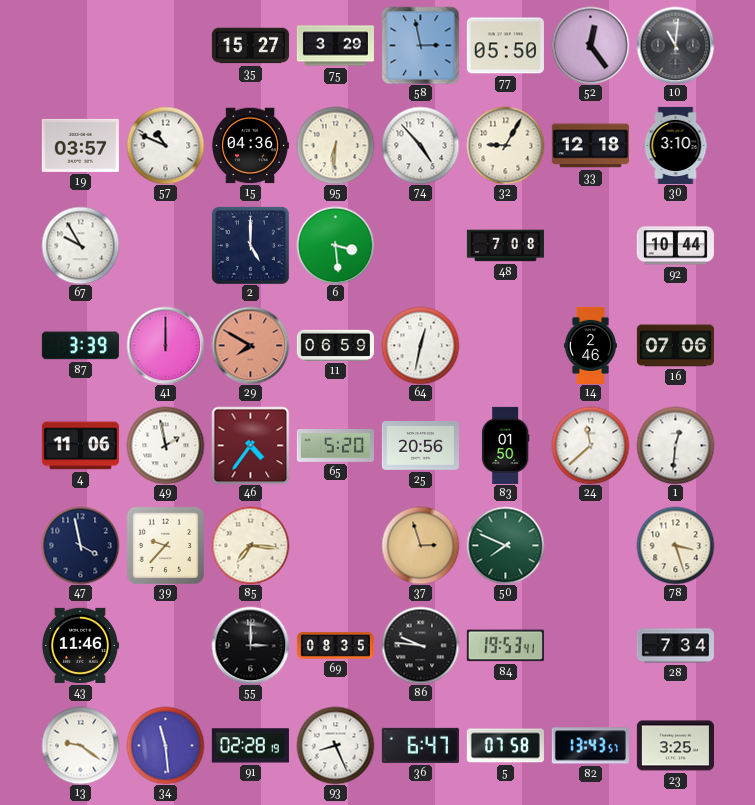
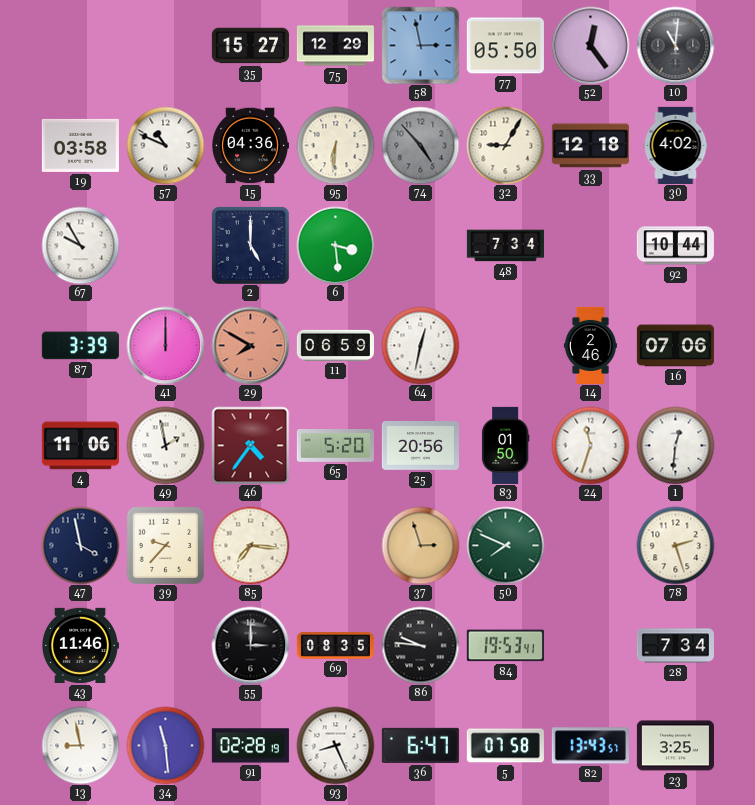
75: 3:29 -> 12:29
19: 03:57 -> 03:58
74 dial: white -> grey
30: 3:10 -> 4:02
48: 7:08 -> 7:34
24: 11:38 -> 11:33
78: 3:27 -> 2:27
13: 9:21 -> 8:58
